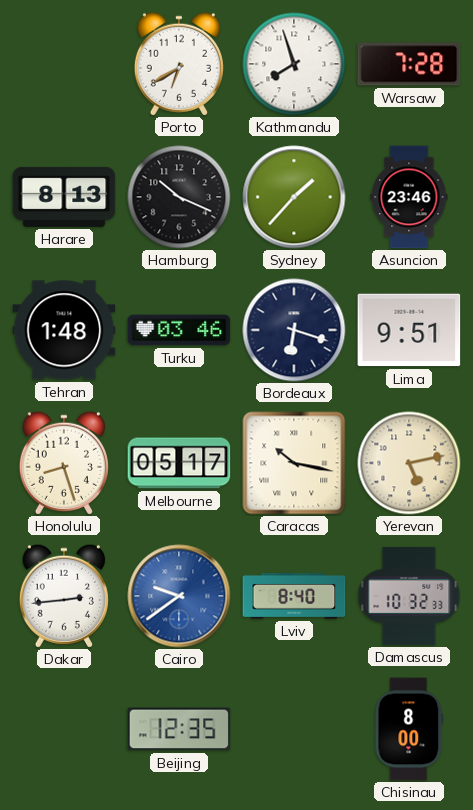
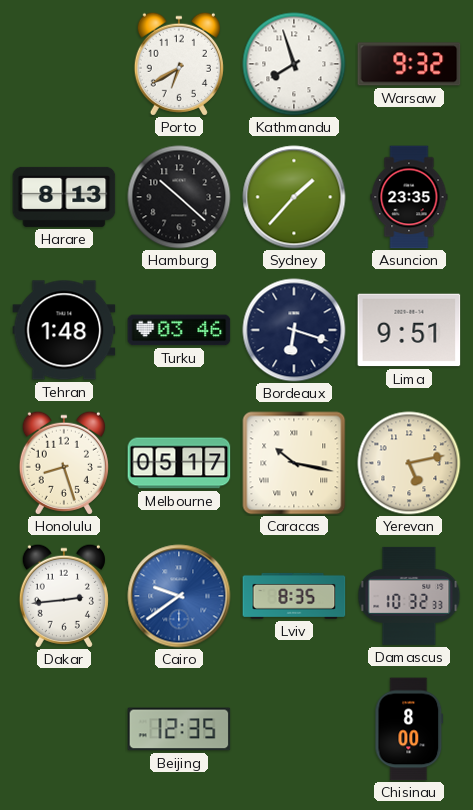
Warsaw: 7:28 -> 9:32
Hamburg: 10:19 -> 10:22
Asuncion: 23:46 -> 23:35
Lviv: 8:40 -> 8:35
